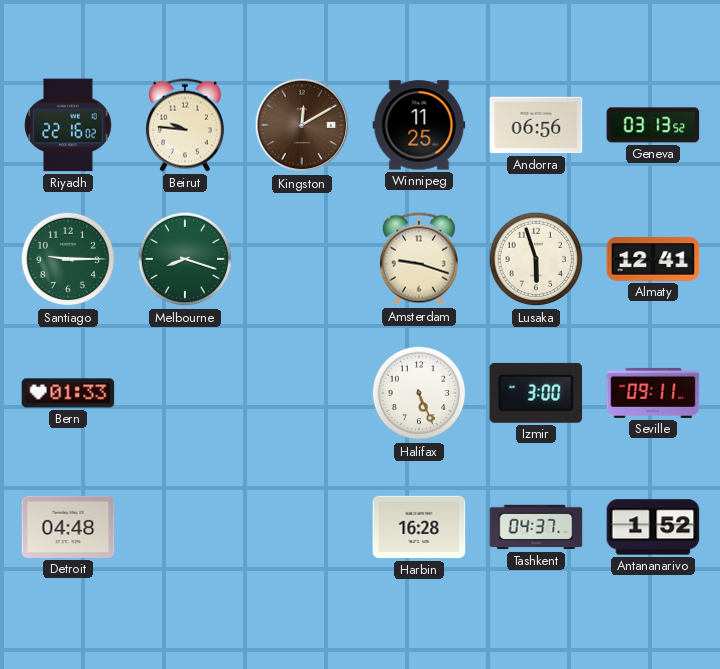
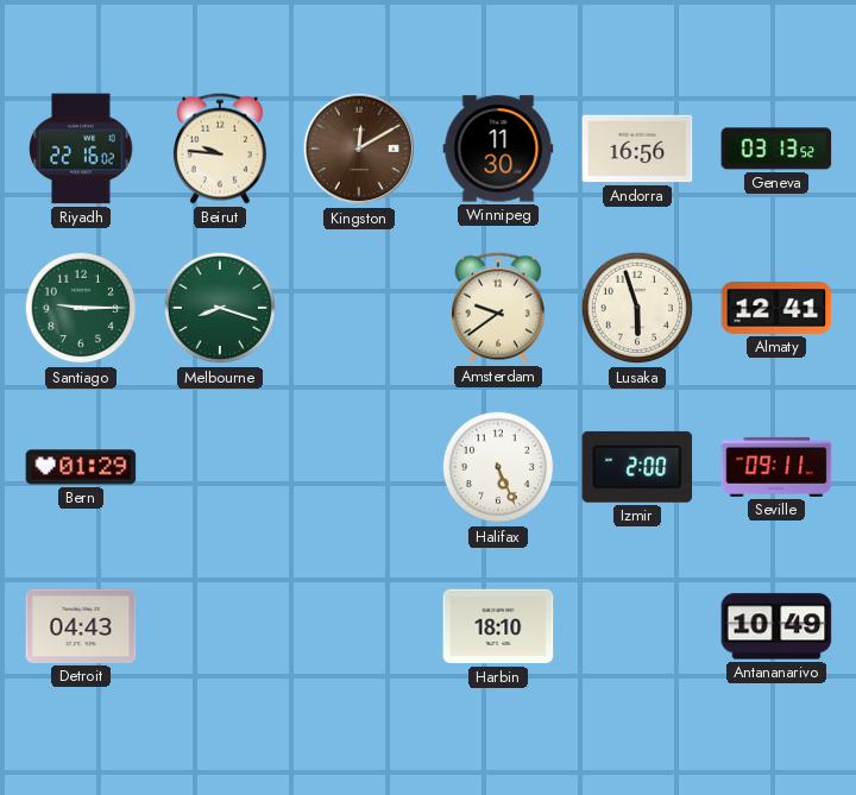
Winnipeg: 11:25 -> 11:30
Andorra: 06:56 -> 16:56
Amsterdam: 9:18 -> 9:39
Bern: 01:33 -> 01:29
Izmir: 3:00 -> 2:00
Detroit: 04:48 -> 04:43
Harbin: 16:28 -> 18:10
Tashkent: 04:37 -> none
Antananarivo: 1:52 -> 10:49
